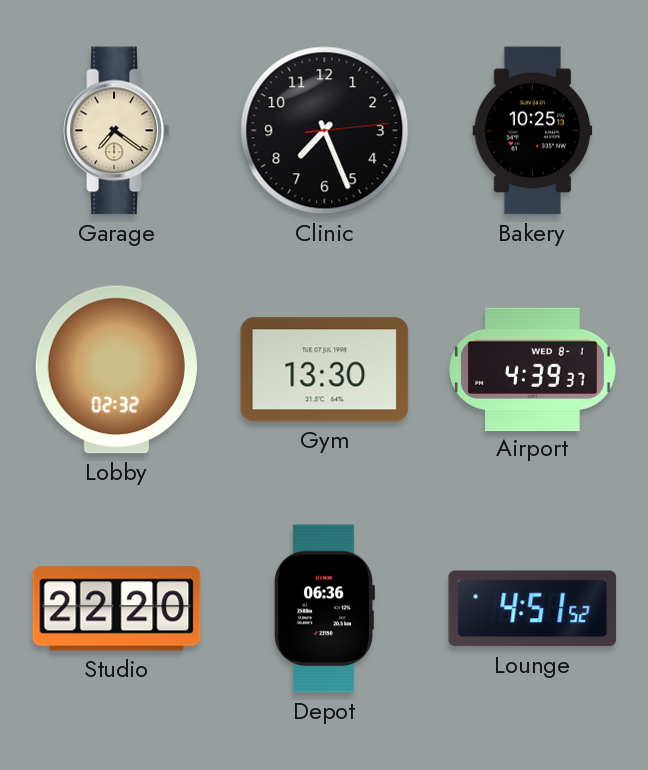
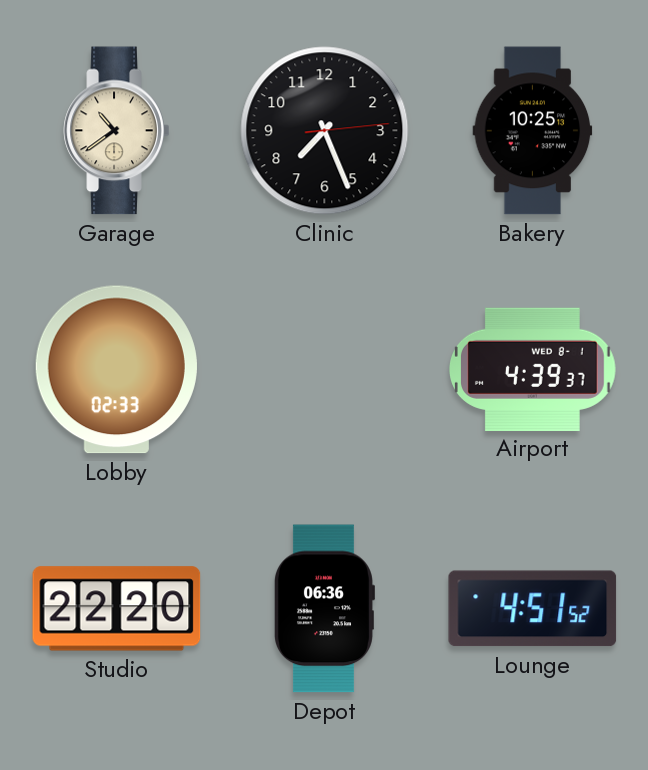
Garage: 7:21 -> 10:39
Lobby: 02:32 -> 02:33
Gym: 13:30 -> none
